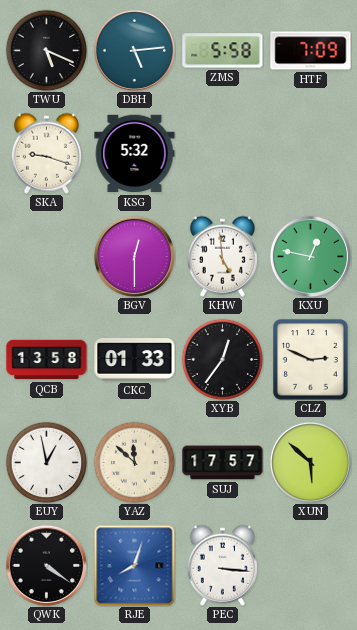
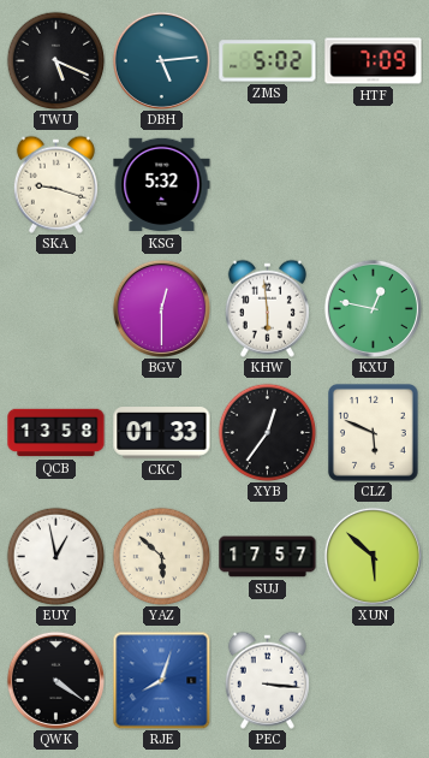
ZMS: 5:58 -> 5:02
KHW: 4:59 -> 5:59
CLZ: 2:49 -> 5:49
YAZ: 11:52 -> 5:52
